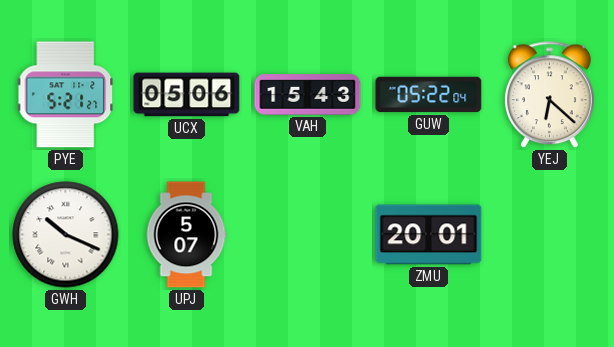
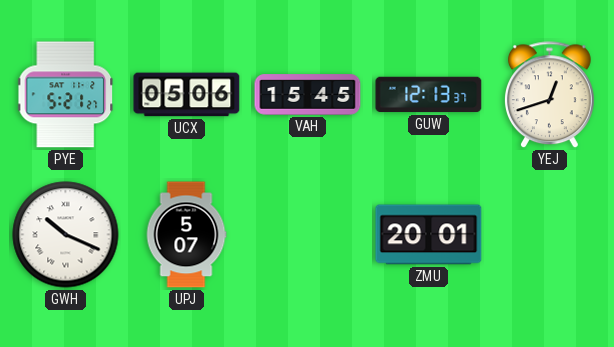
VAH: 15:43 -> 15:45
GUW: 05:22 -> 12:13
YEJ: 6:22 -> 12:42
